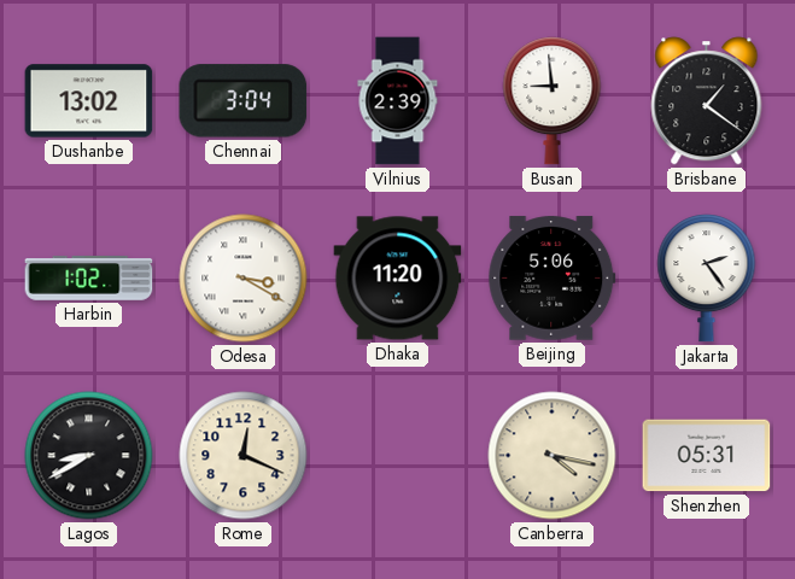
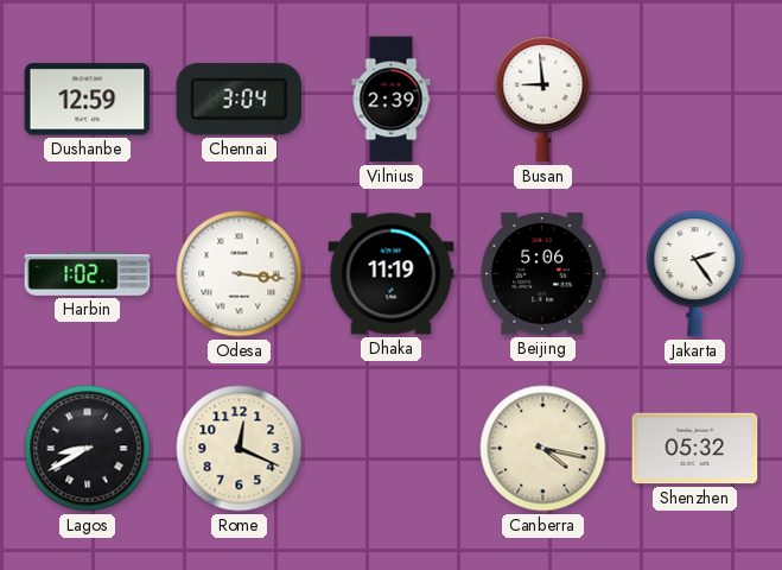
Dushanbe: 13:02 -> 12:59
Brisbane: 1:21 -> none
Odesa: 3:20 -> 3:16
Dhaka: 11:20 -> 11:19
Shenzhen: 05:31 -> 05:32
